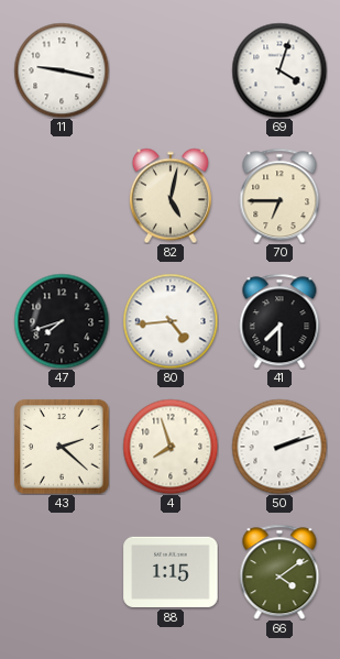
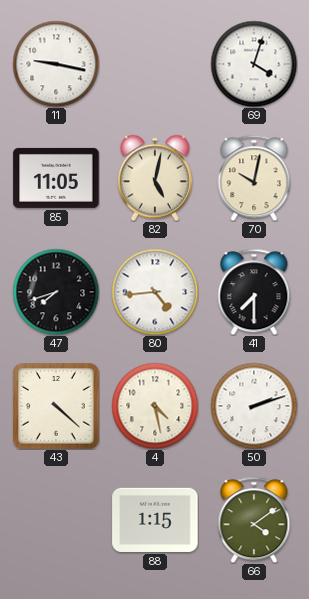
85: none -> 11:05
70: 6:45 -> 10:02
43: 2:22 -> 4:22
4: 7:57 -> 4:28
